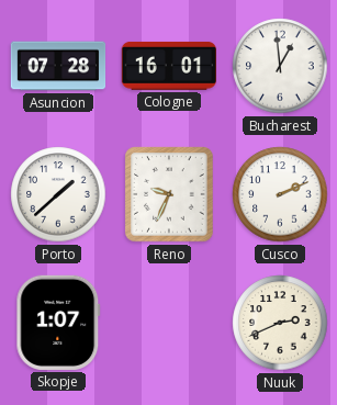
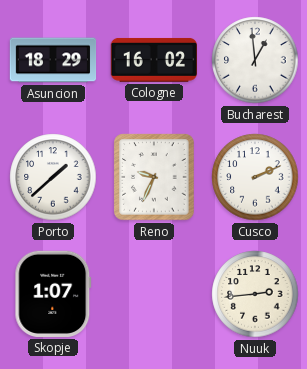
Asuncion: 07:28 -> 18:29
Cologne: 16:01 -> 16:02
Nuuk: 2:41 -> 2:44
